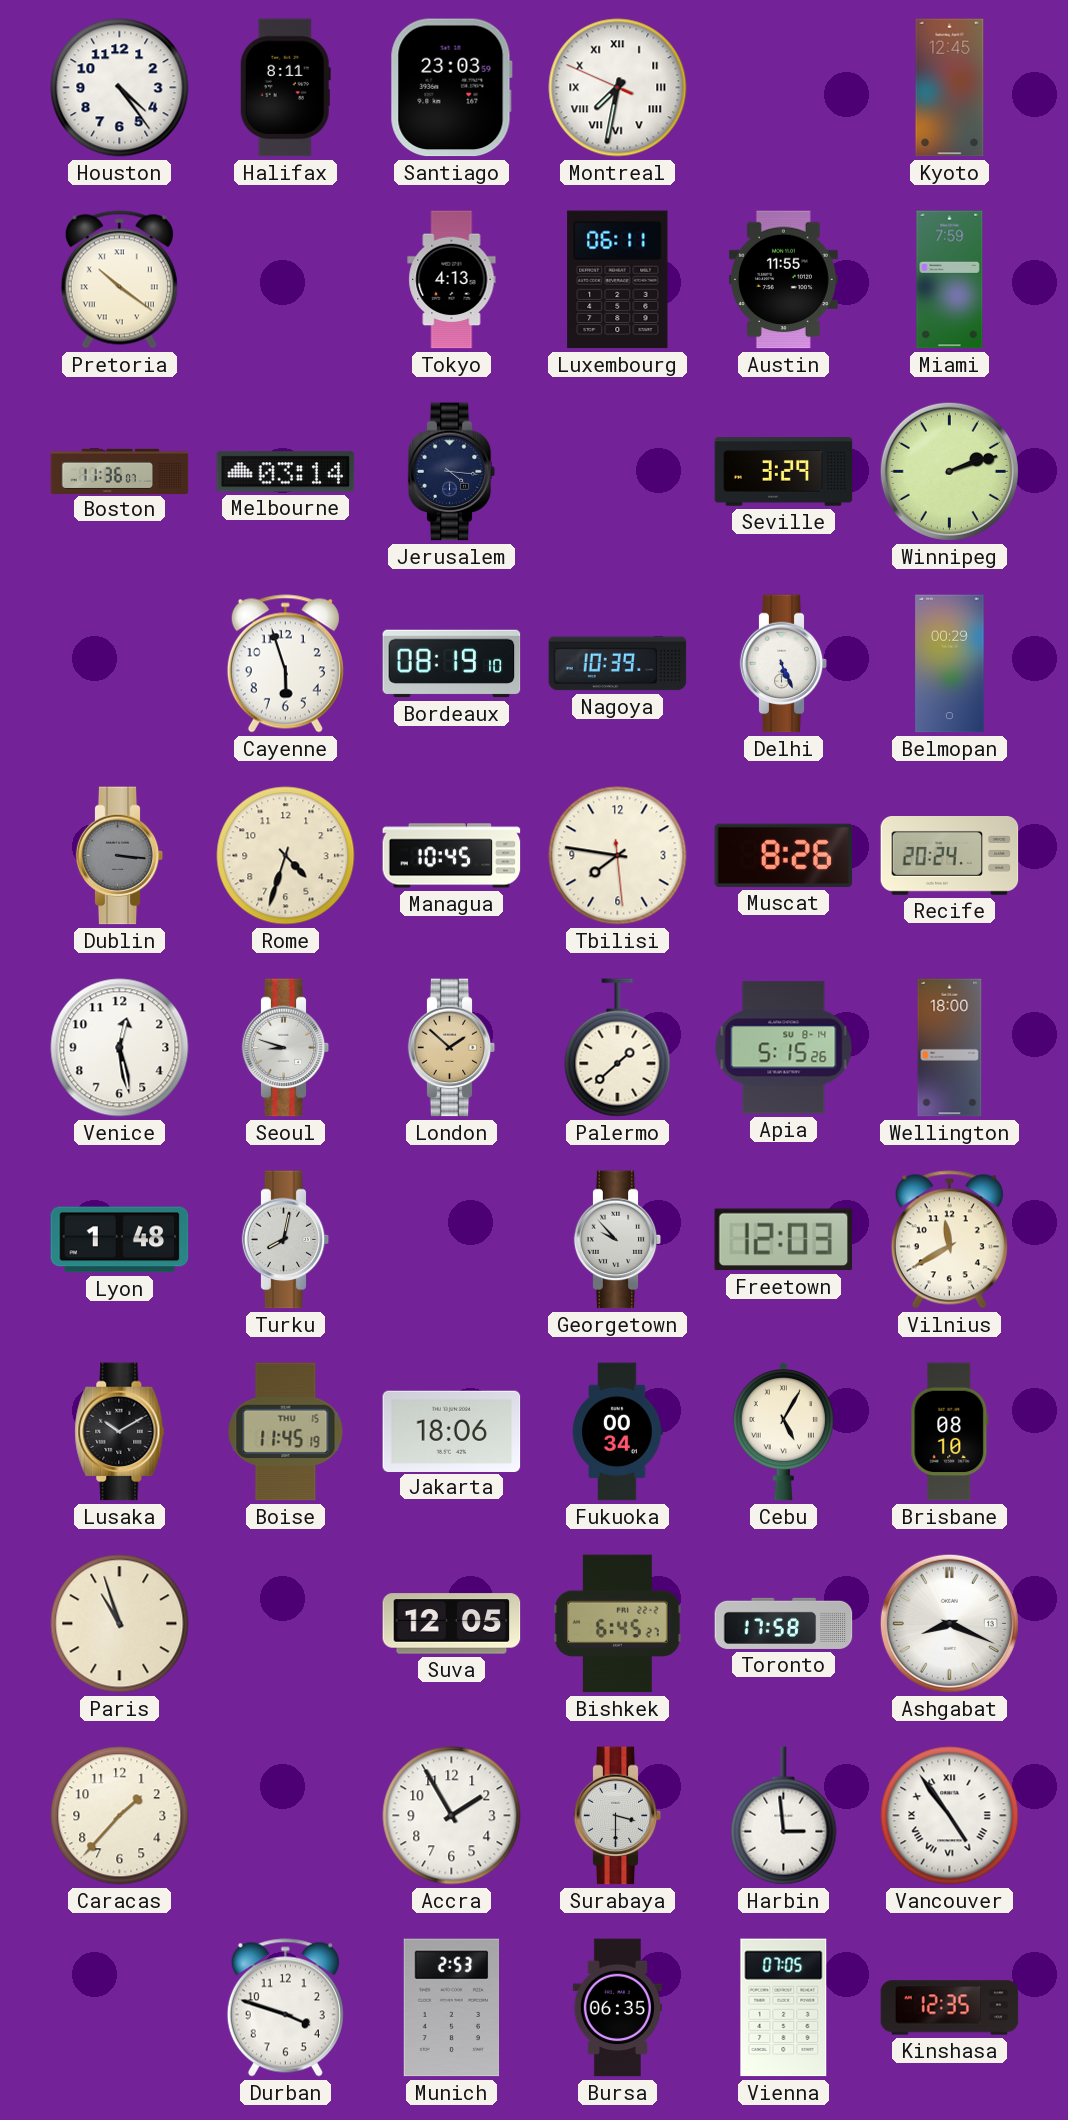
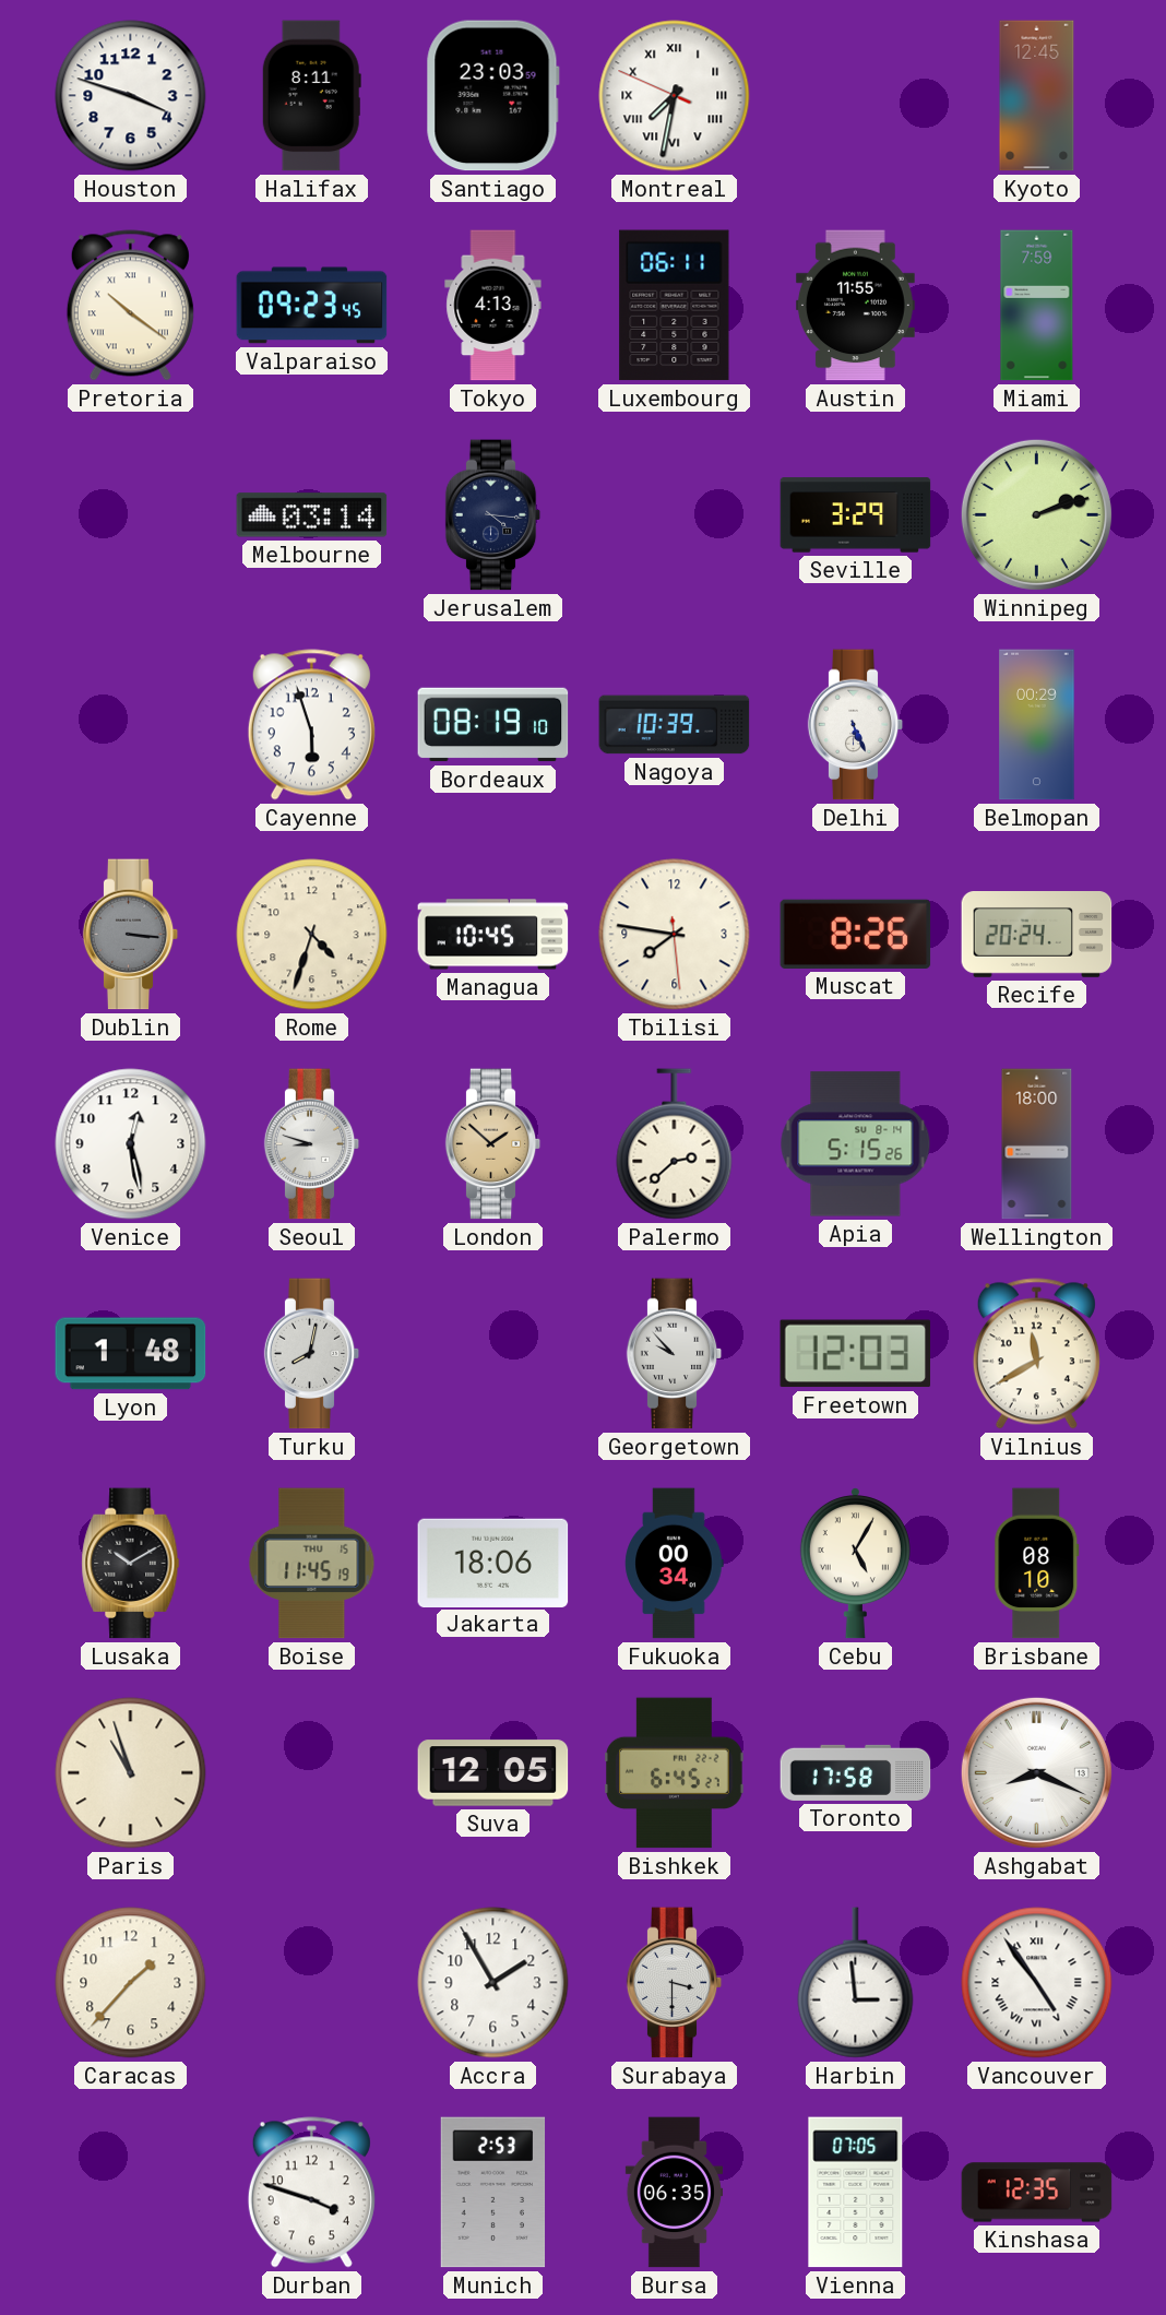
Houston: 4:24 -> 3:48
Valparaiso: none -> 09:23
Boston: 11:36 -> none
Palermo: 1:38 -> 2:38
